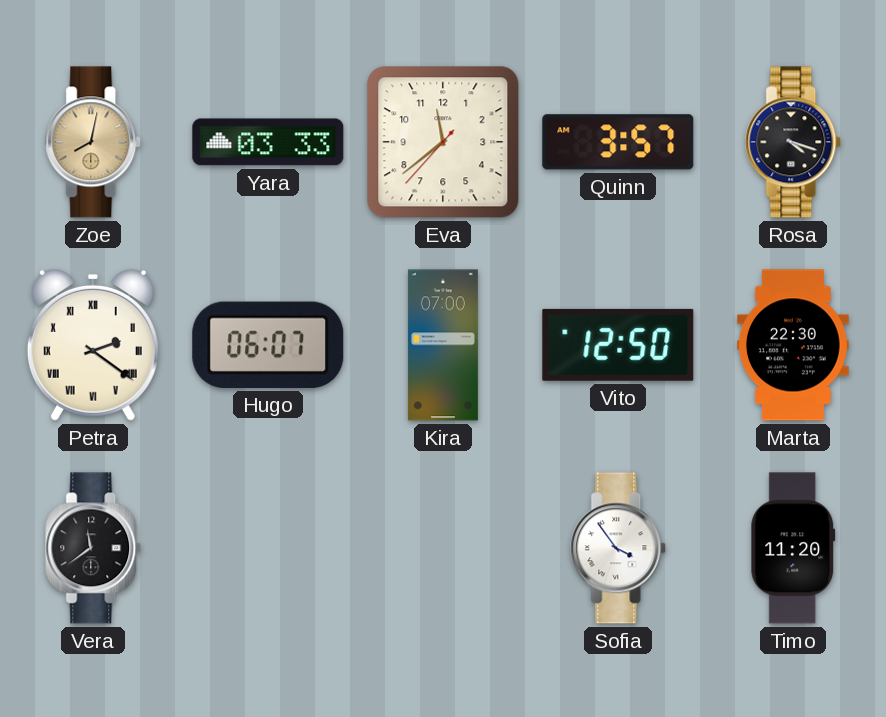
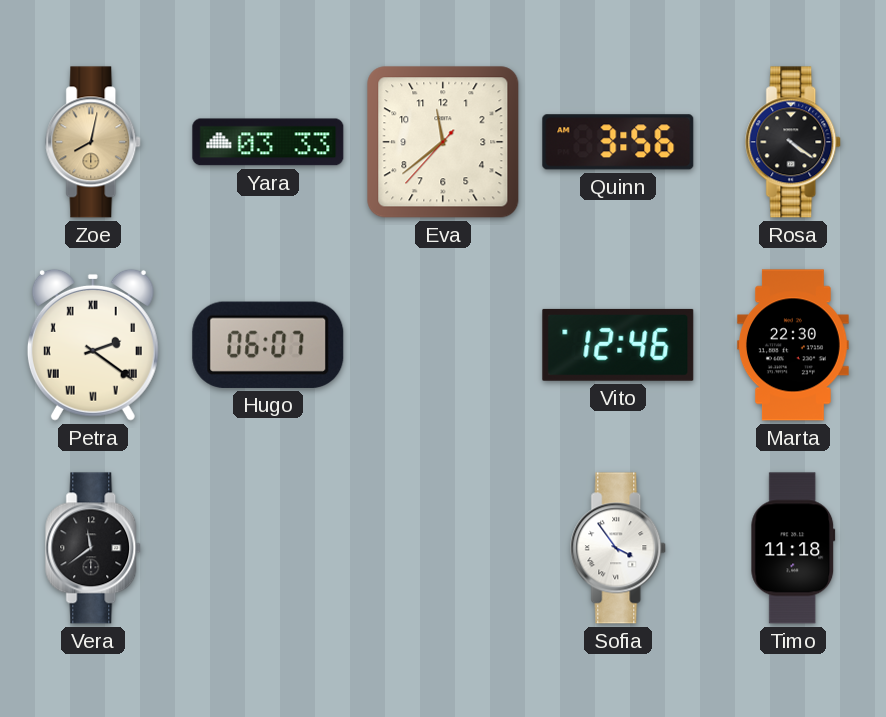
Quinn: 3:57 -> 3:56
Rosa: 4:18 -> 4:21
Kira: 07:00 -> none
Vito: 12:50 -> 12:46
Timo: 11:20 -> 11:18
